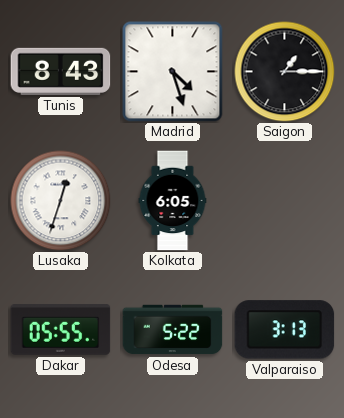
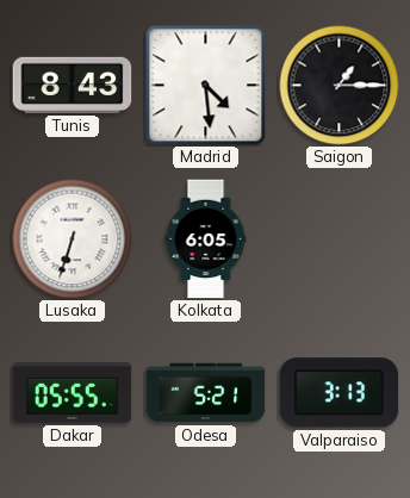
Madrid: 4:27 -> 4:29
Lusaka: 12:33 -> 6:33
Odesa: 5:22 -> 5:21
